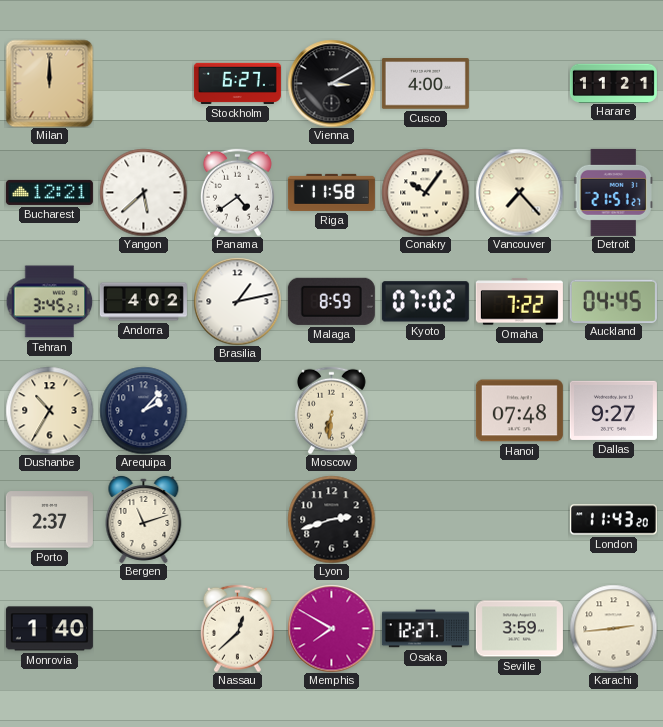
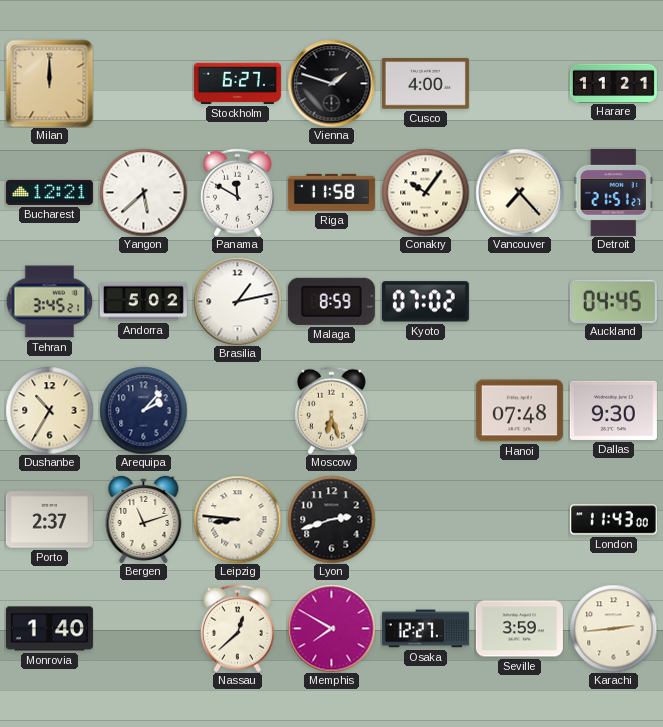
Vienna: 3:10 -> 1:48
Panama: 4:39 -> 11:50
Andorra: 4:02 -> 5:02
Omaha: 7:22 -> none
Moscow: 6:31 -> 6:27
Dallas: 9:27 -> 9:30
Leipzig: none -> 8:46
London: 11:43:20 -> 11:43:00
